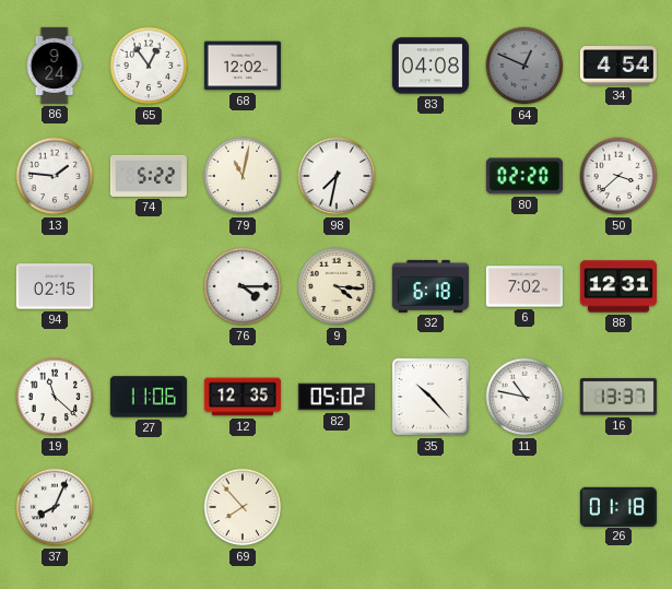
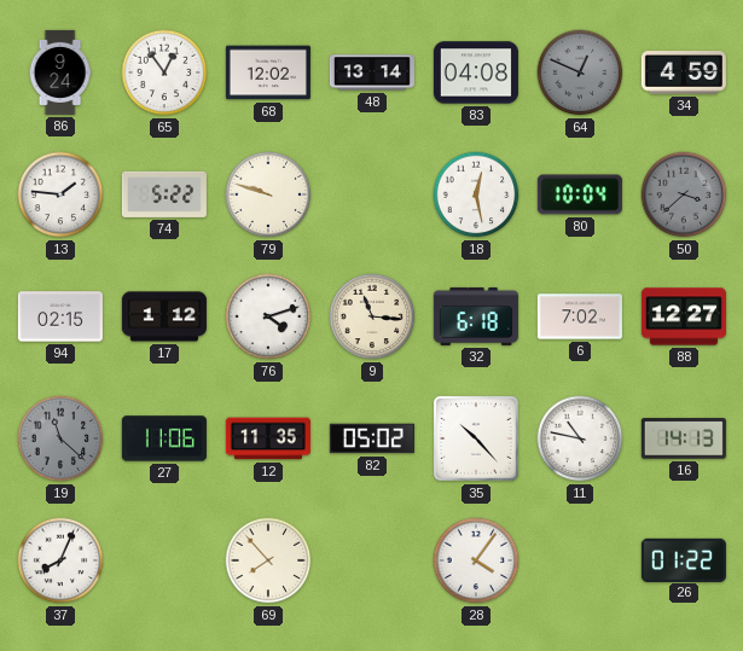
48: none -> 13:14
34: 4:54 -> 4:59
79: 11:02 -> 9:48
98: 7:32 -> none
18: none -> 12:28
80: 02:20 -> 10:04
50 dial: white -> grey
17: none -> 1:12
76: 4:15 -> 4:12
9: 4:16 -> 11:16
88: 12:31 -> 12:27
19 dial: white -> grey
12: 12:35 -> 11:35
16: 13:37 -> 14:13
28: none -> 4:06
26: 01:18 -> 01:22
